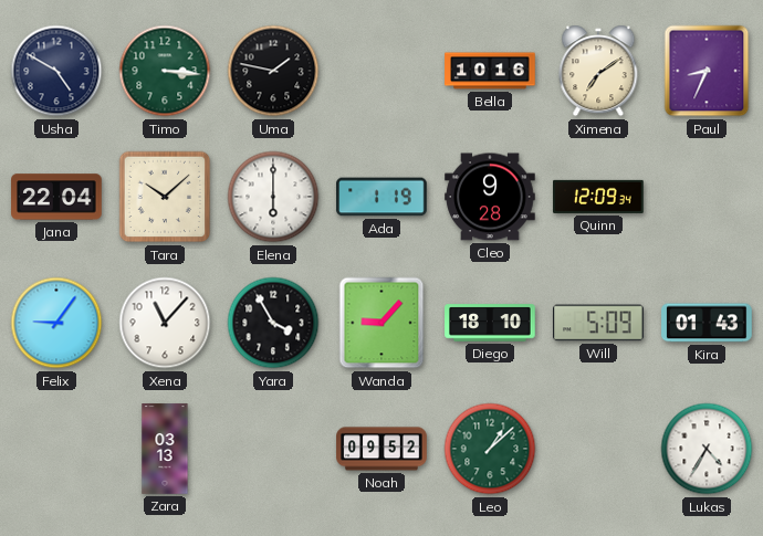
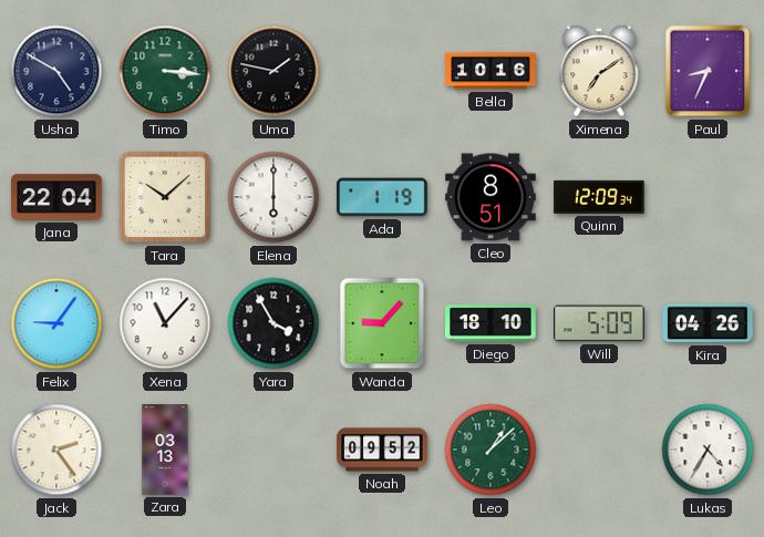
Cleo: 9:28 -> 8:51
Kira: 01:43 -> 04:26
Jack: none -> 2:24
